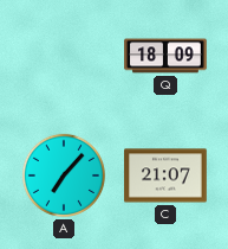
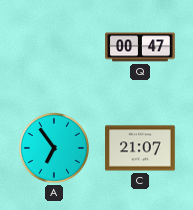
Q: 18:09 -> 00:47
A: 7:07 -> 6:54
